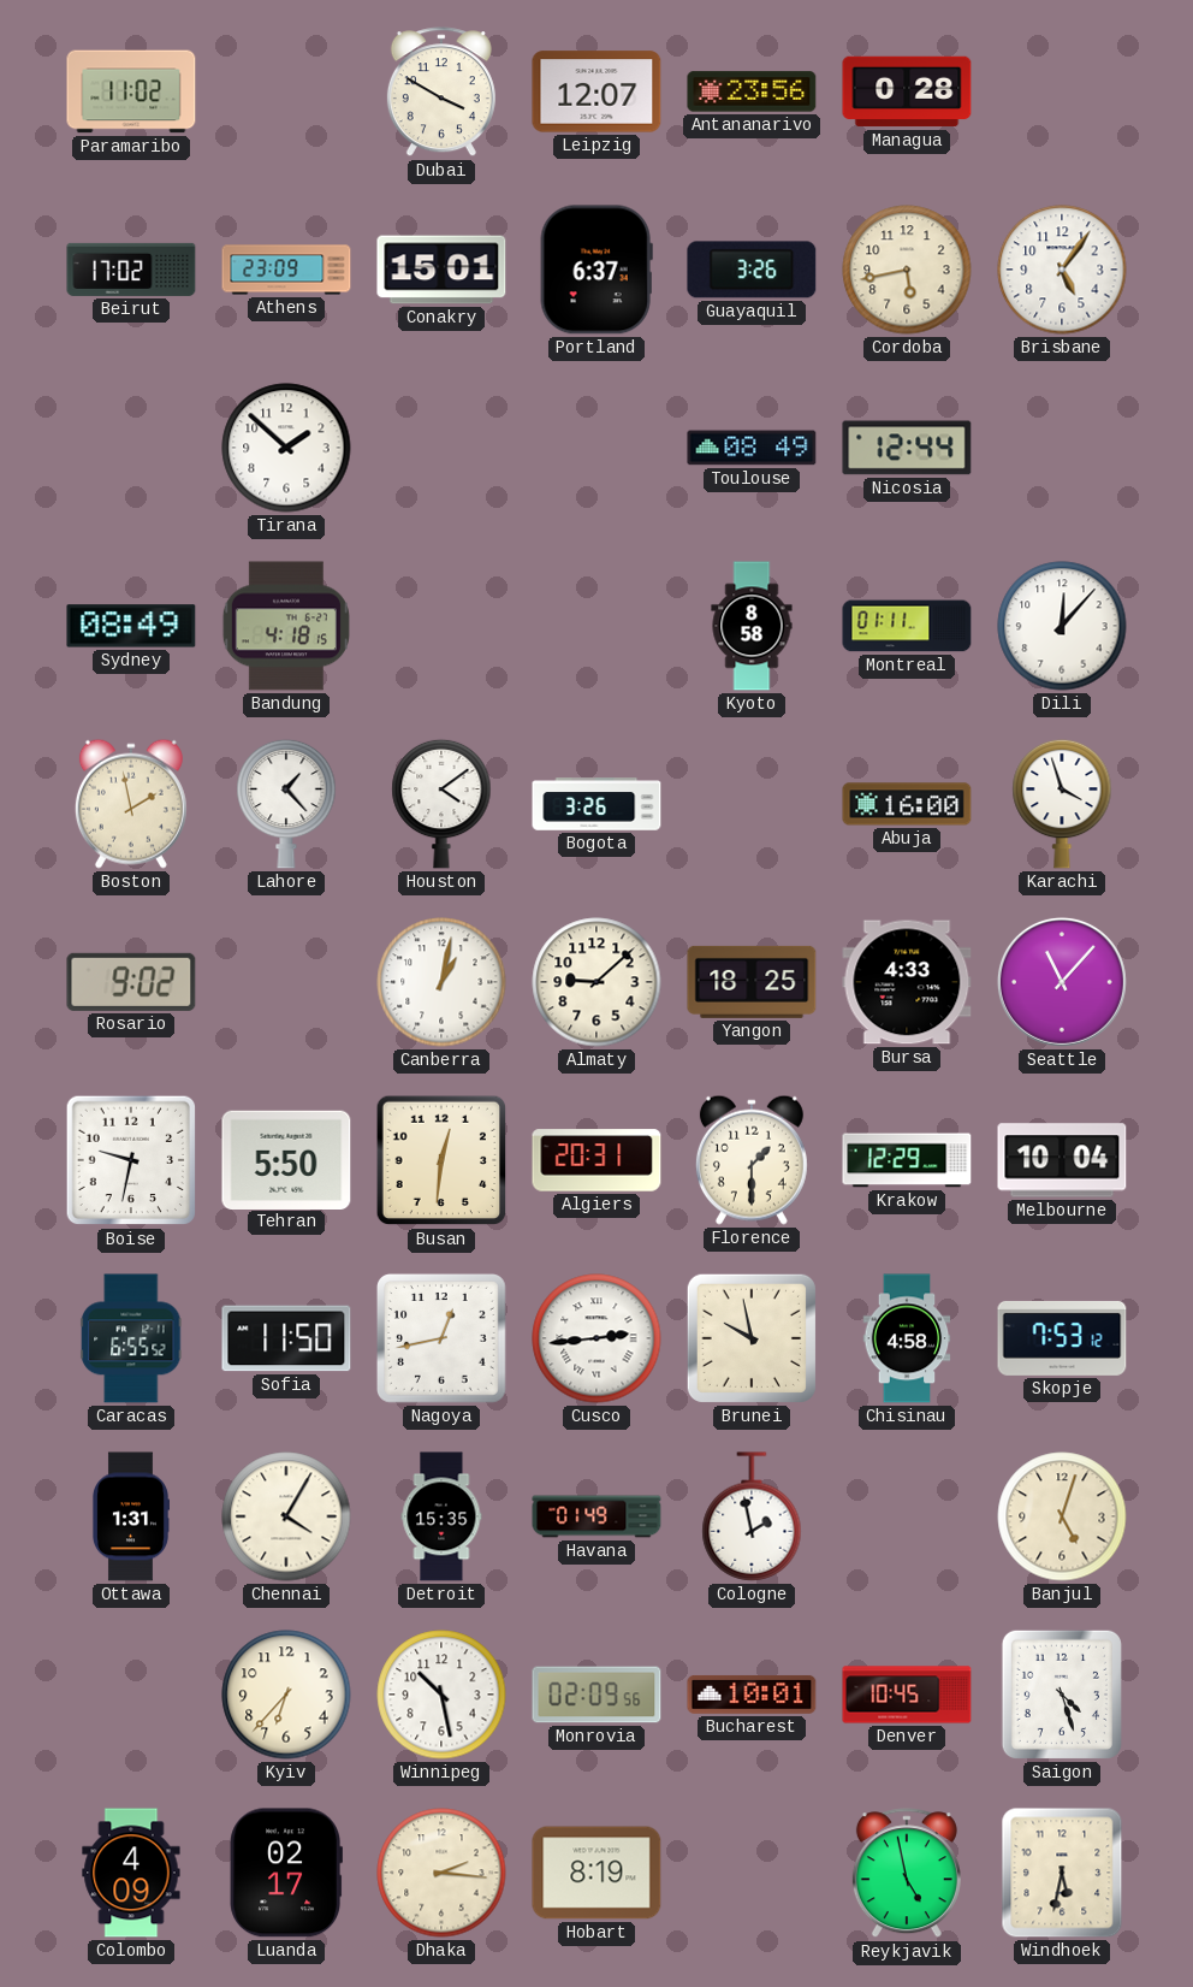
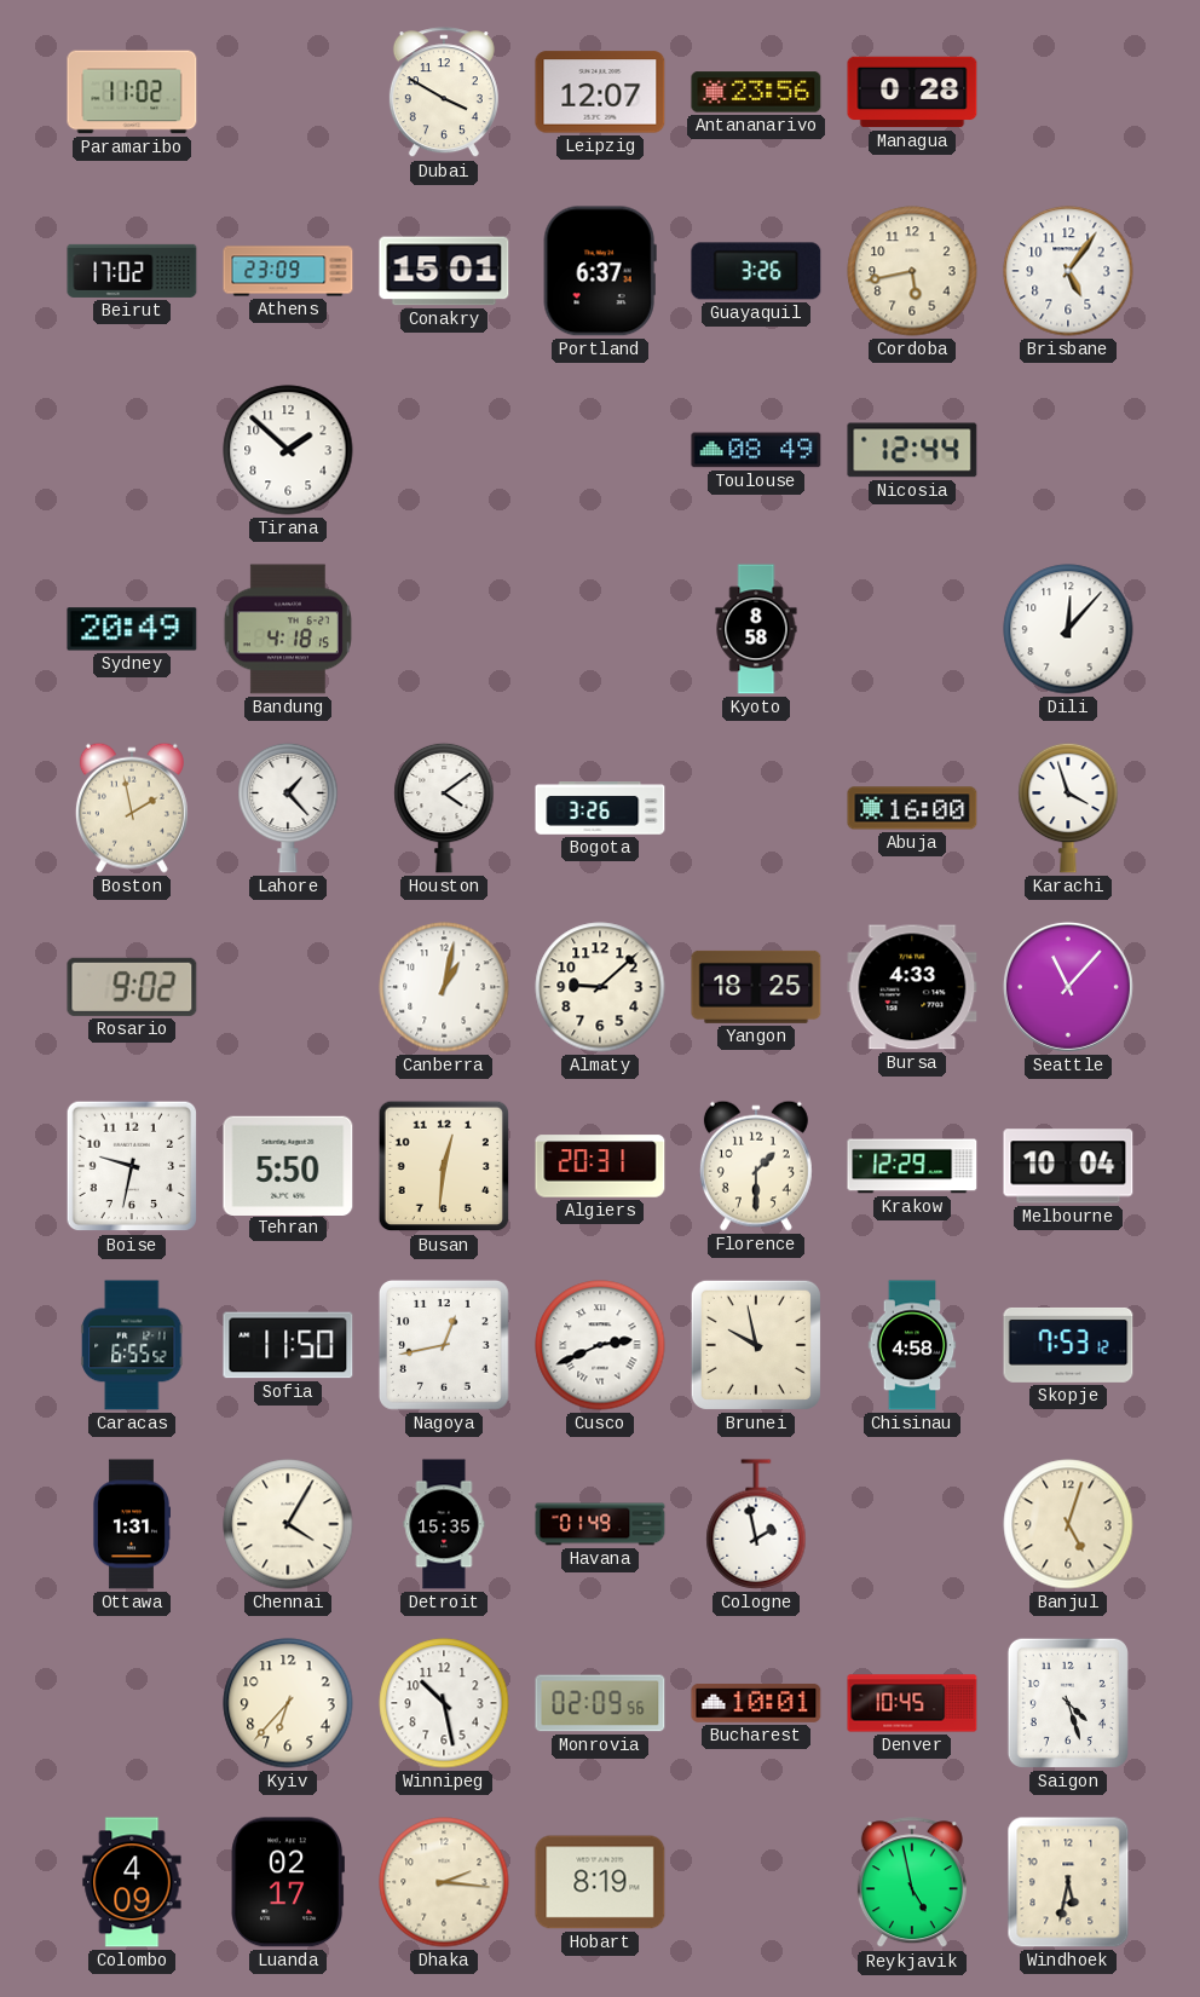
Sydney: 08:49 -> 20:49
Montreal: 01:11 -> none
Cusco: 2:44 -> 2:41
